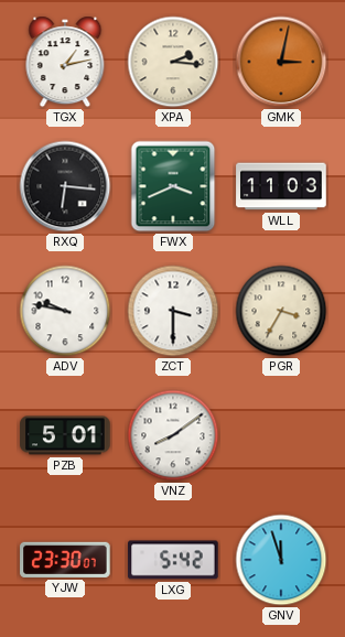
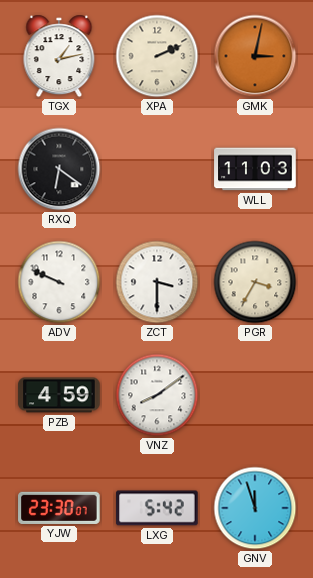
XPA: 2:16 -> 2:11
RXQ: 6:16 -> 6:21
FWX: 3:41 -> none
ADV: 9:47 -> 9:49
PZB: 5:01 -> 4:59
